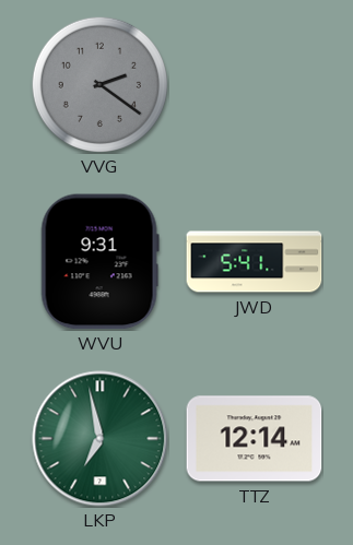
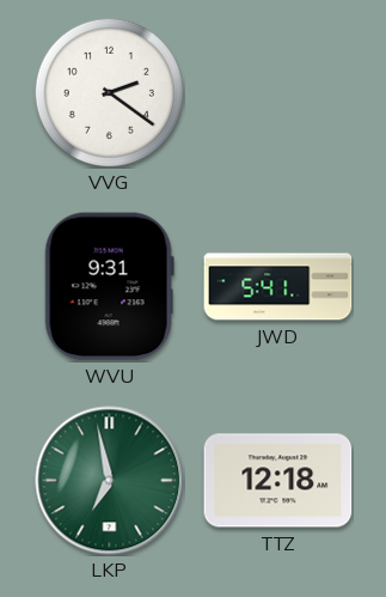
VVG dial: grey -> white
TTZ: 12:14 -> 12:18
